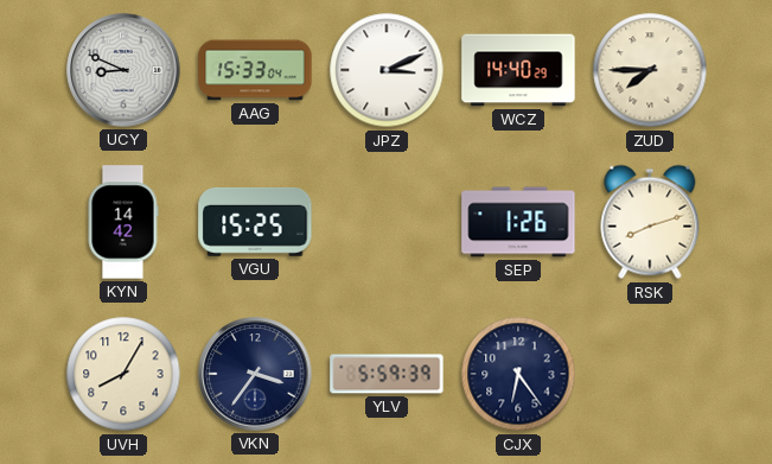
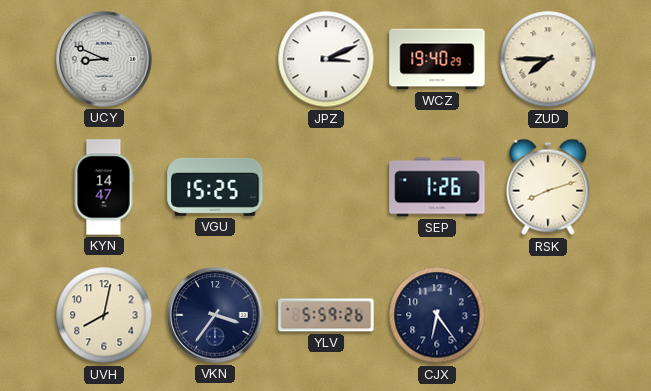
AAG: 15:33 -> none
WCZ: 14:40 -> 19:40
KYN: 14:42 -> 14:47
UVH: 8:05 -> 8:02
YLV: 5:59:39 -> 5:59:26
